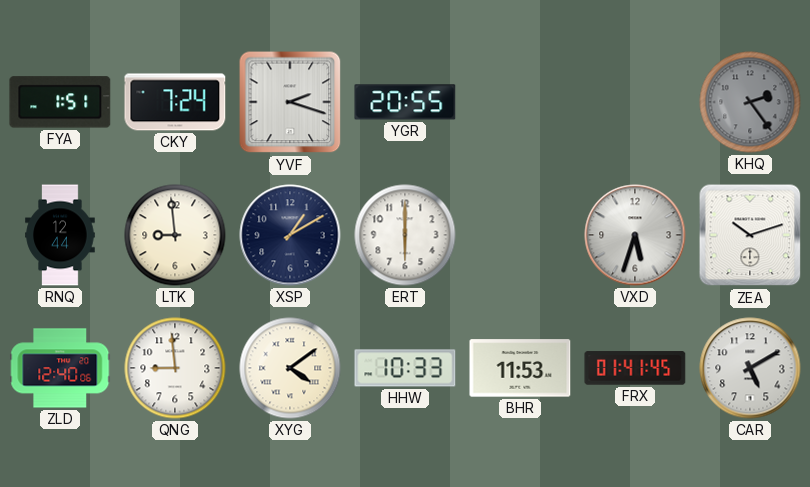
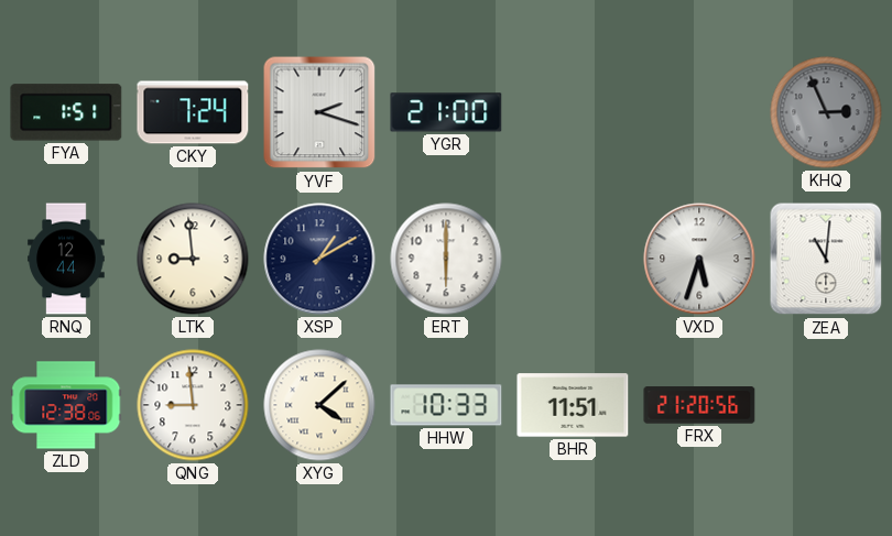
YGR: 20:55 -> 21:00
KHQ: 2:24 -> 2:56
ZEA: 10:12 -> 11:01
ZLD: 12:40 -> 12:38
XYG: 4:09 -> 4:08
BHR: 11:53 -> 11:51
FRX: 01:41 -> 21:20
CAR: 5:10 -> none
